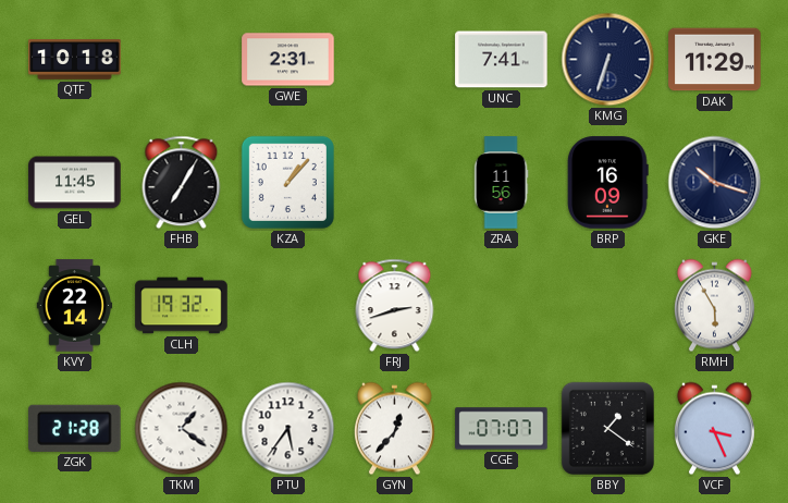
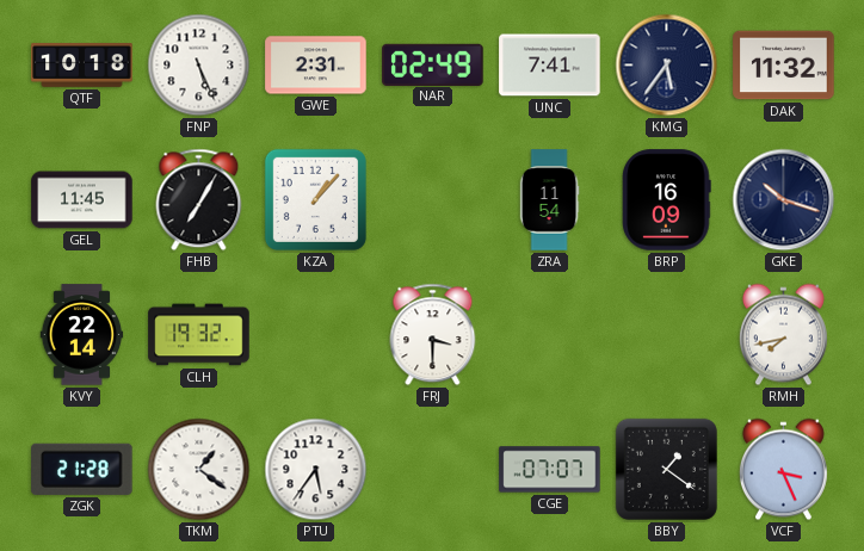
FNP: none -> 5:26
NAR: none -> 02:49
KMG: 6:33 -> 5:36
DAK: 11:29 -> 11:32
ZRA: 11:56 -> 11:54
FRJ: 2:42 -> 3:30
RMH: 5:55 -> 7:43
GYN: 12:37 -> none
